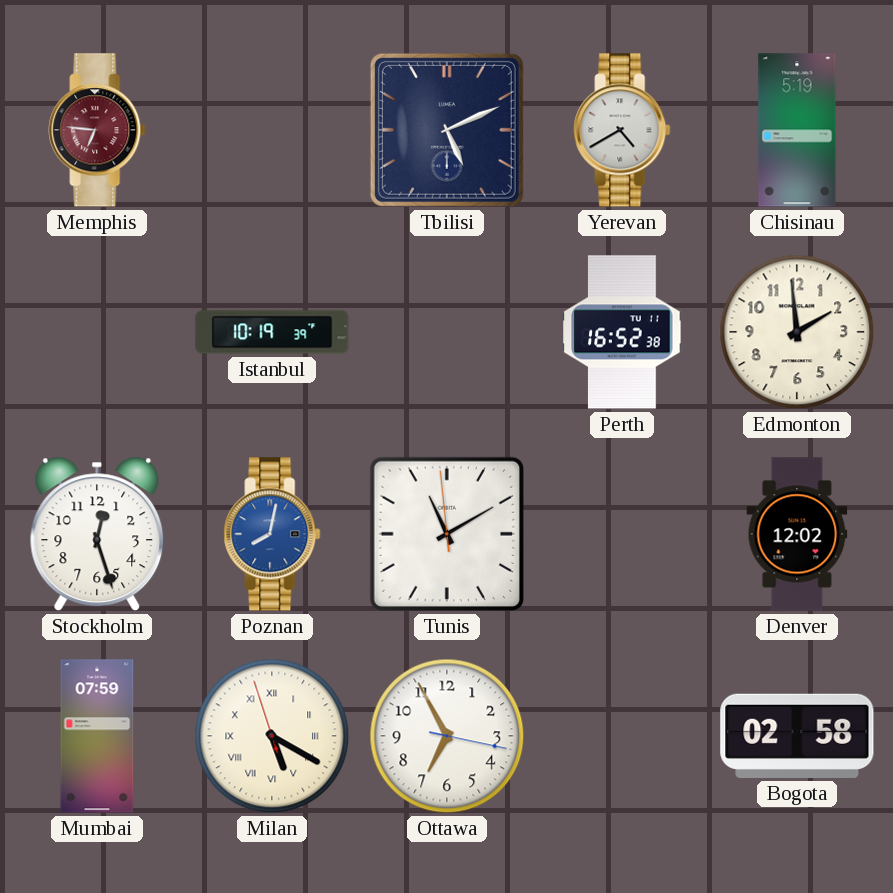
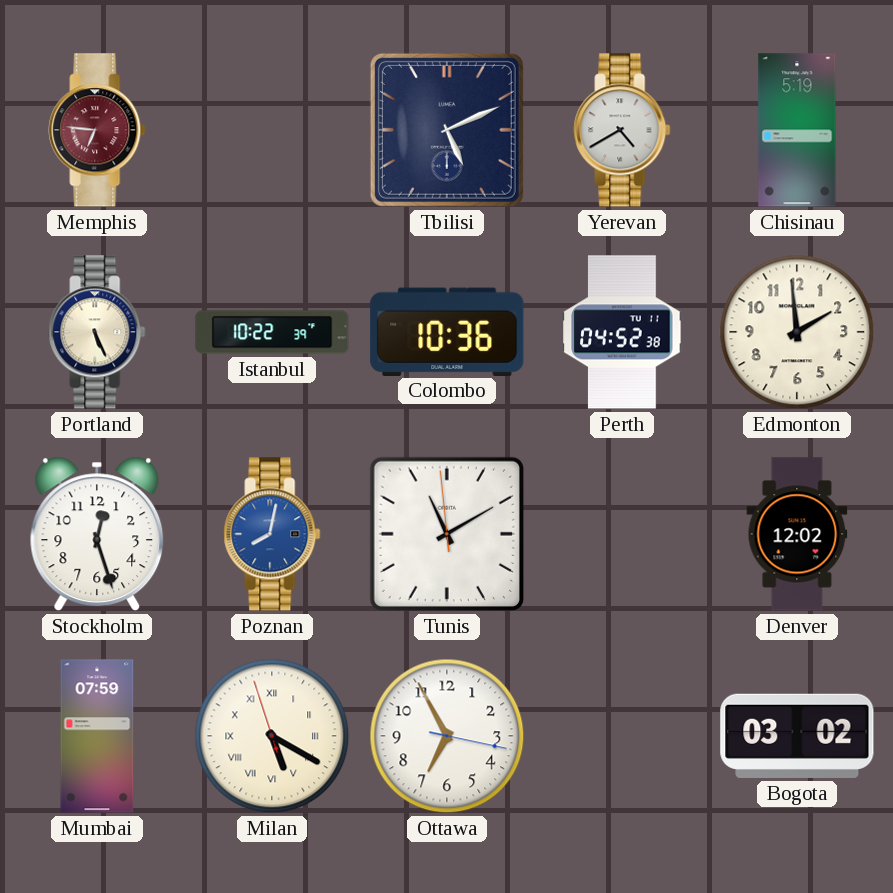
Portland: none -> 5:26
Istanbul: 10:19 -> 10:22
Colombo: none -> 10:36
Perth: 16:52 -> 04:52
Bogota: 02:58 -> 03:02
